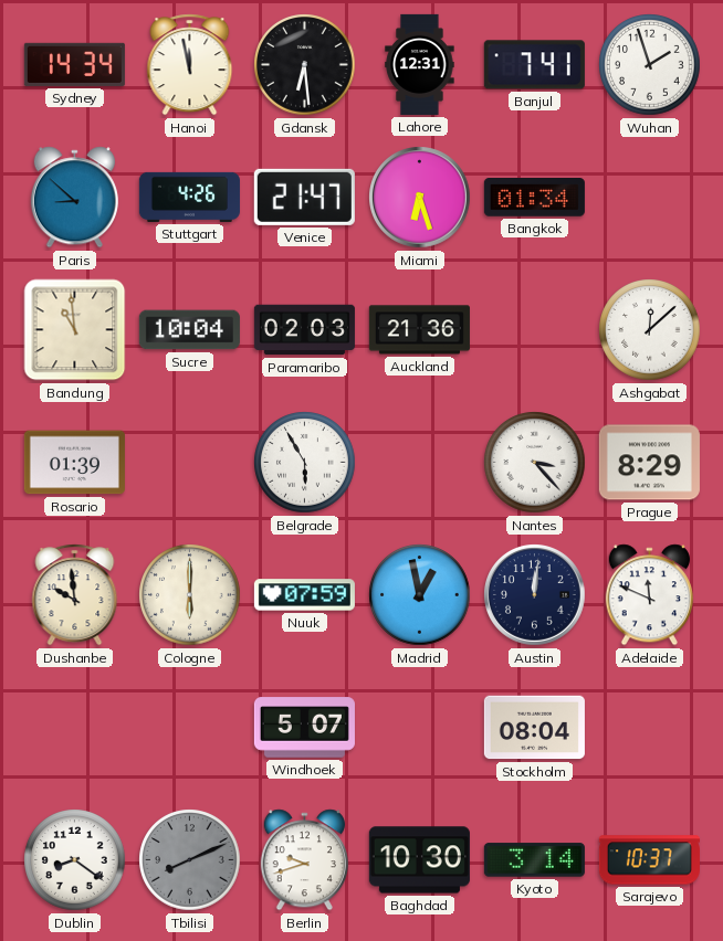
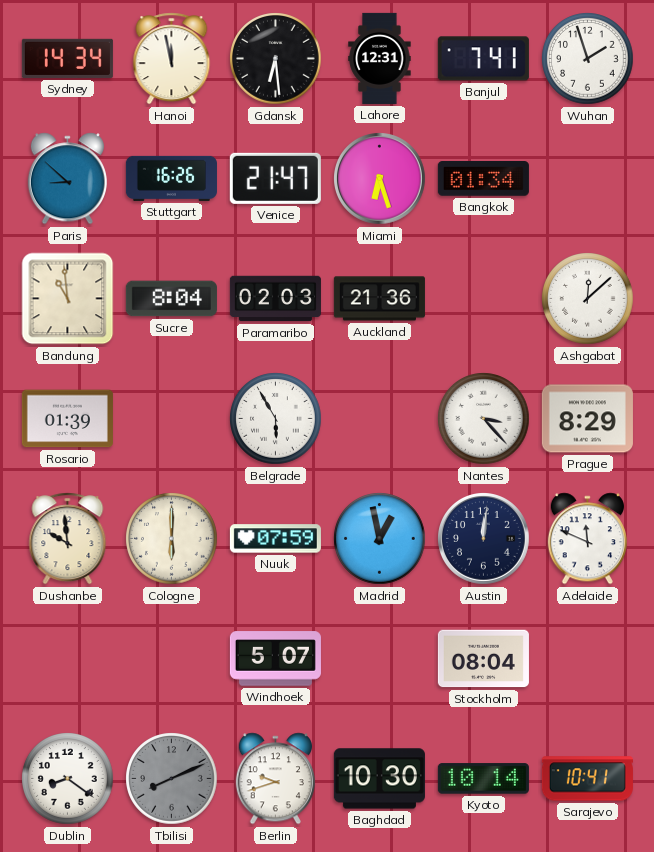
Stuttgart: 4:26 -> 16:26
Sucre: 10:04 -> 8:04
Kyoto: 3:14 -> 10:14
Sarajevo: 10:37 -> 10:41
